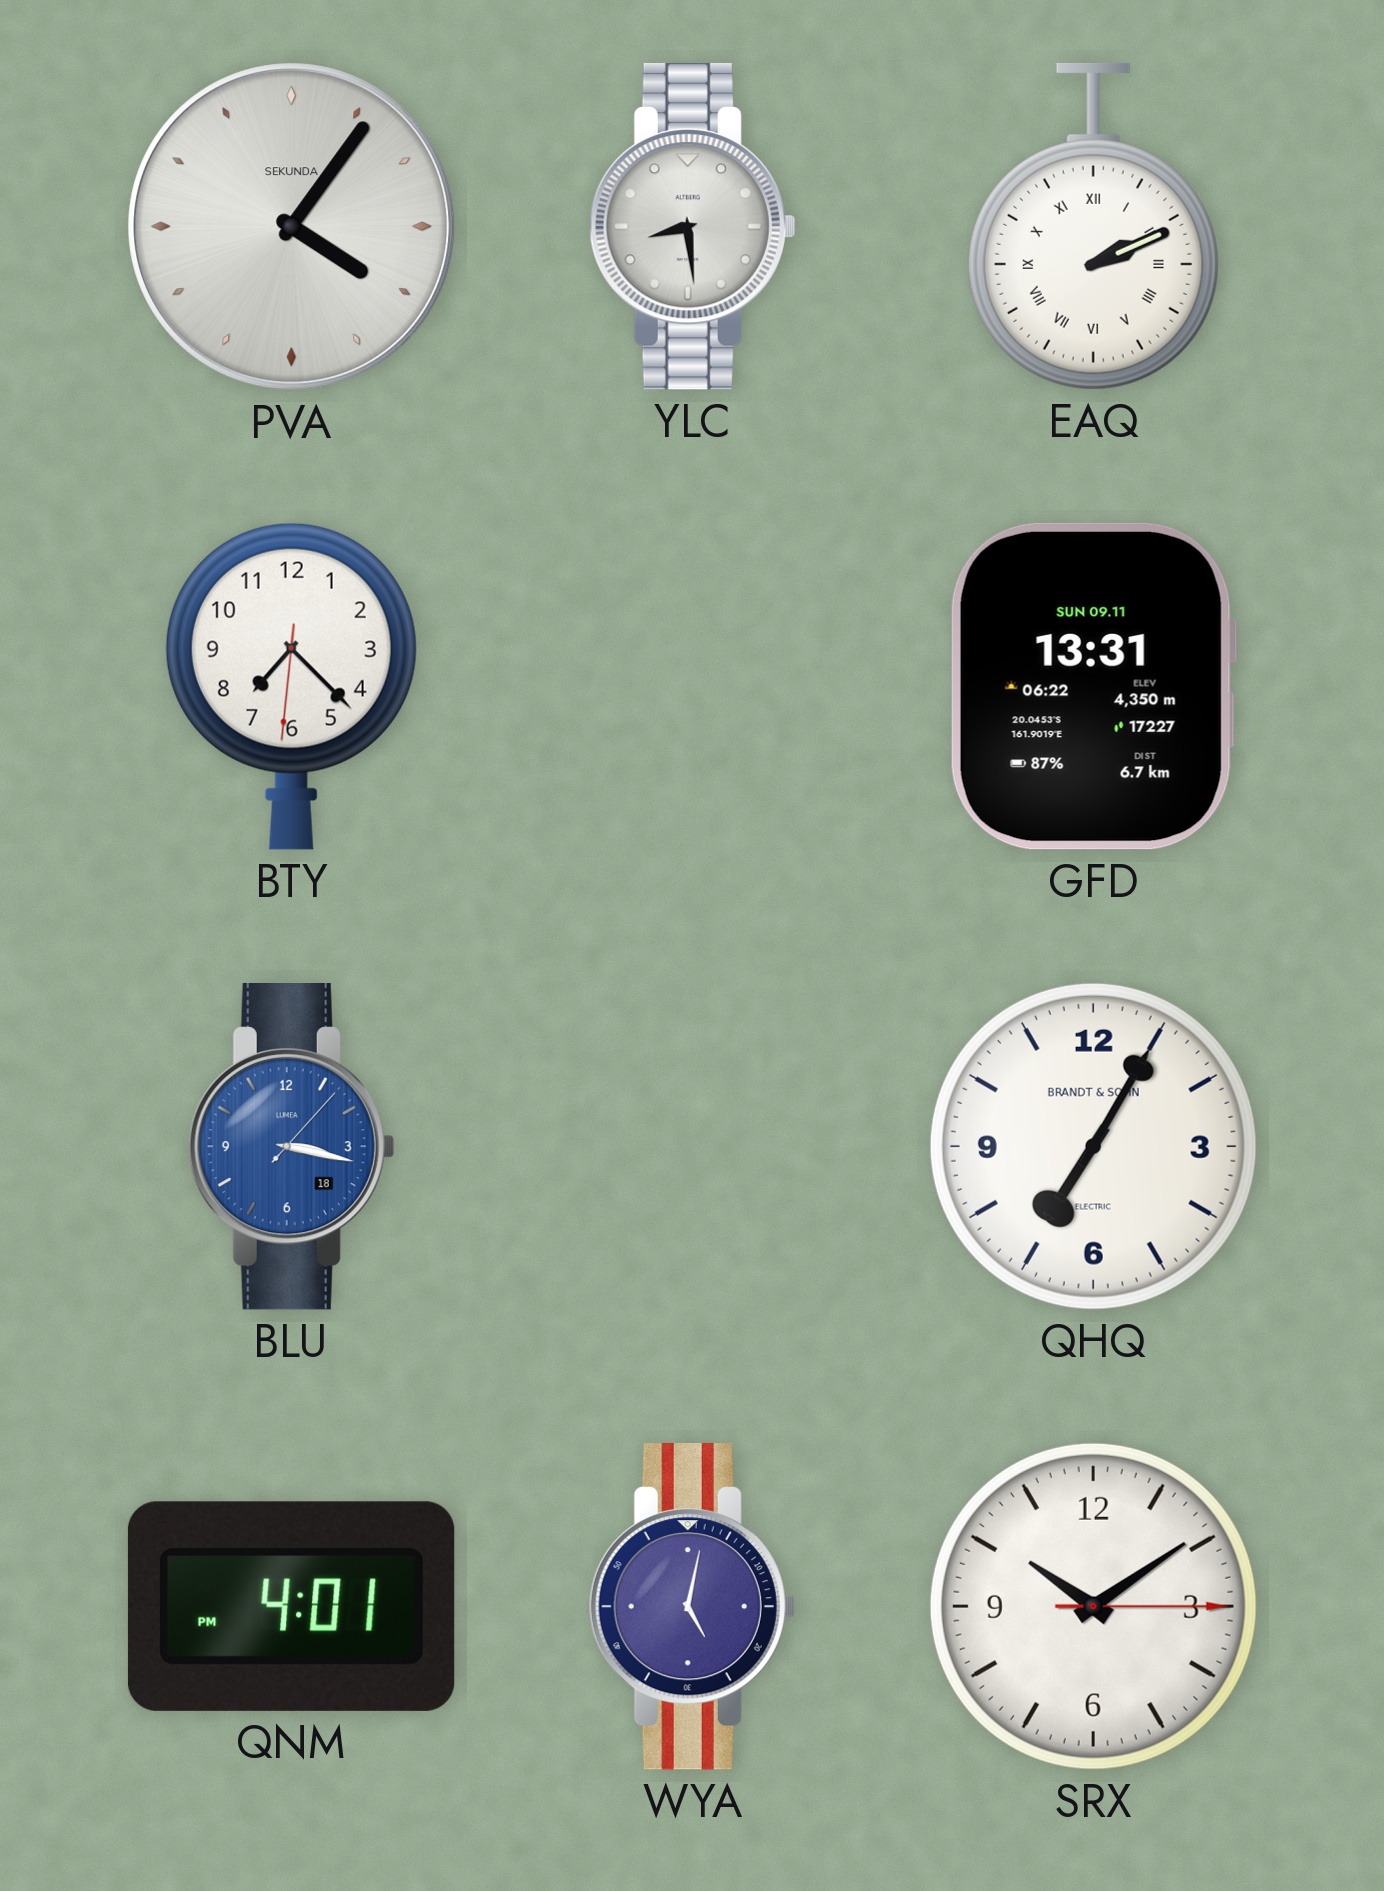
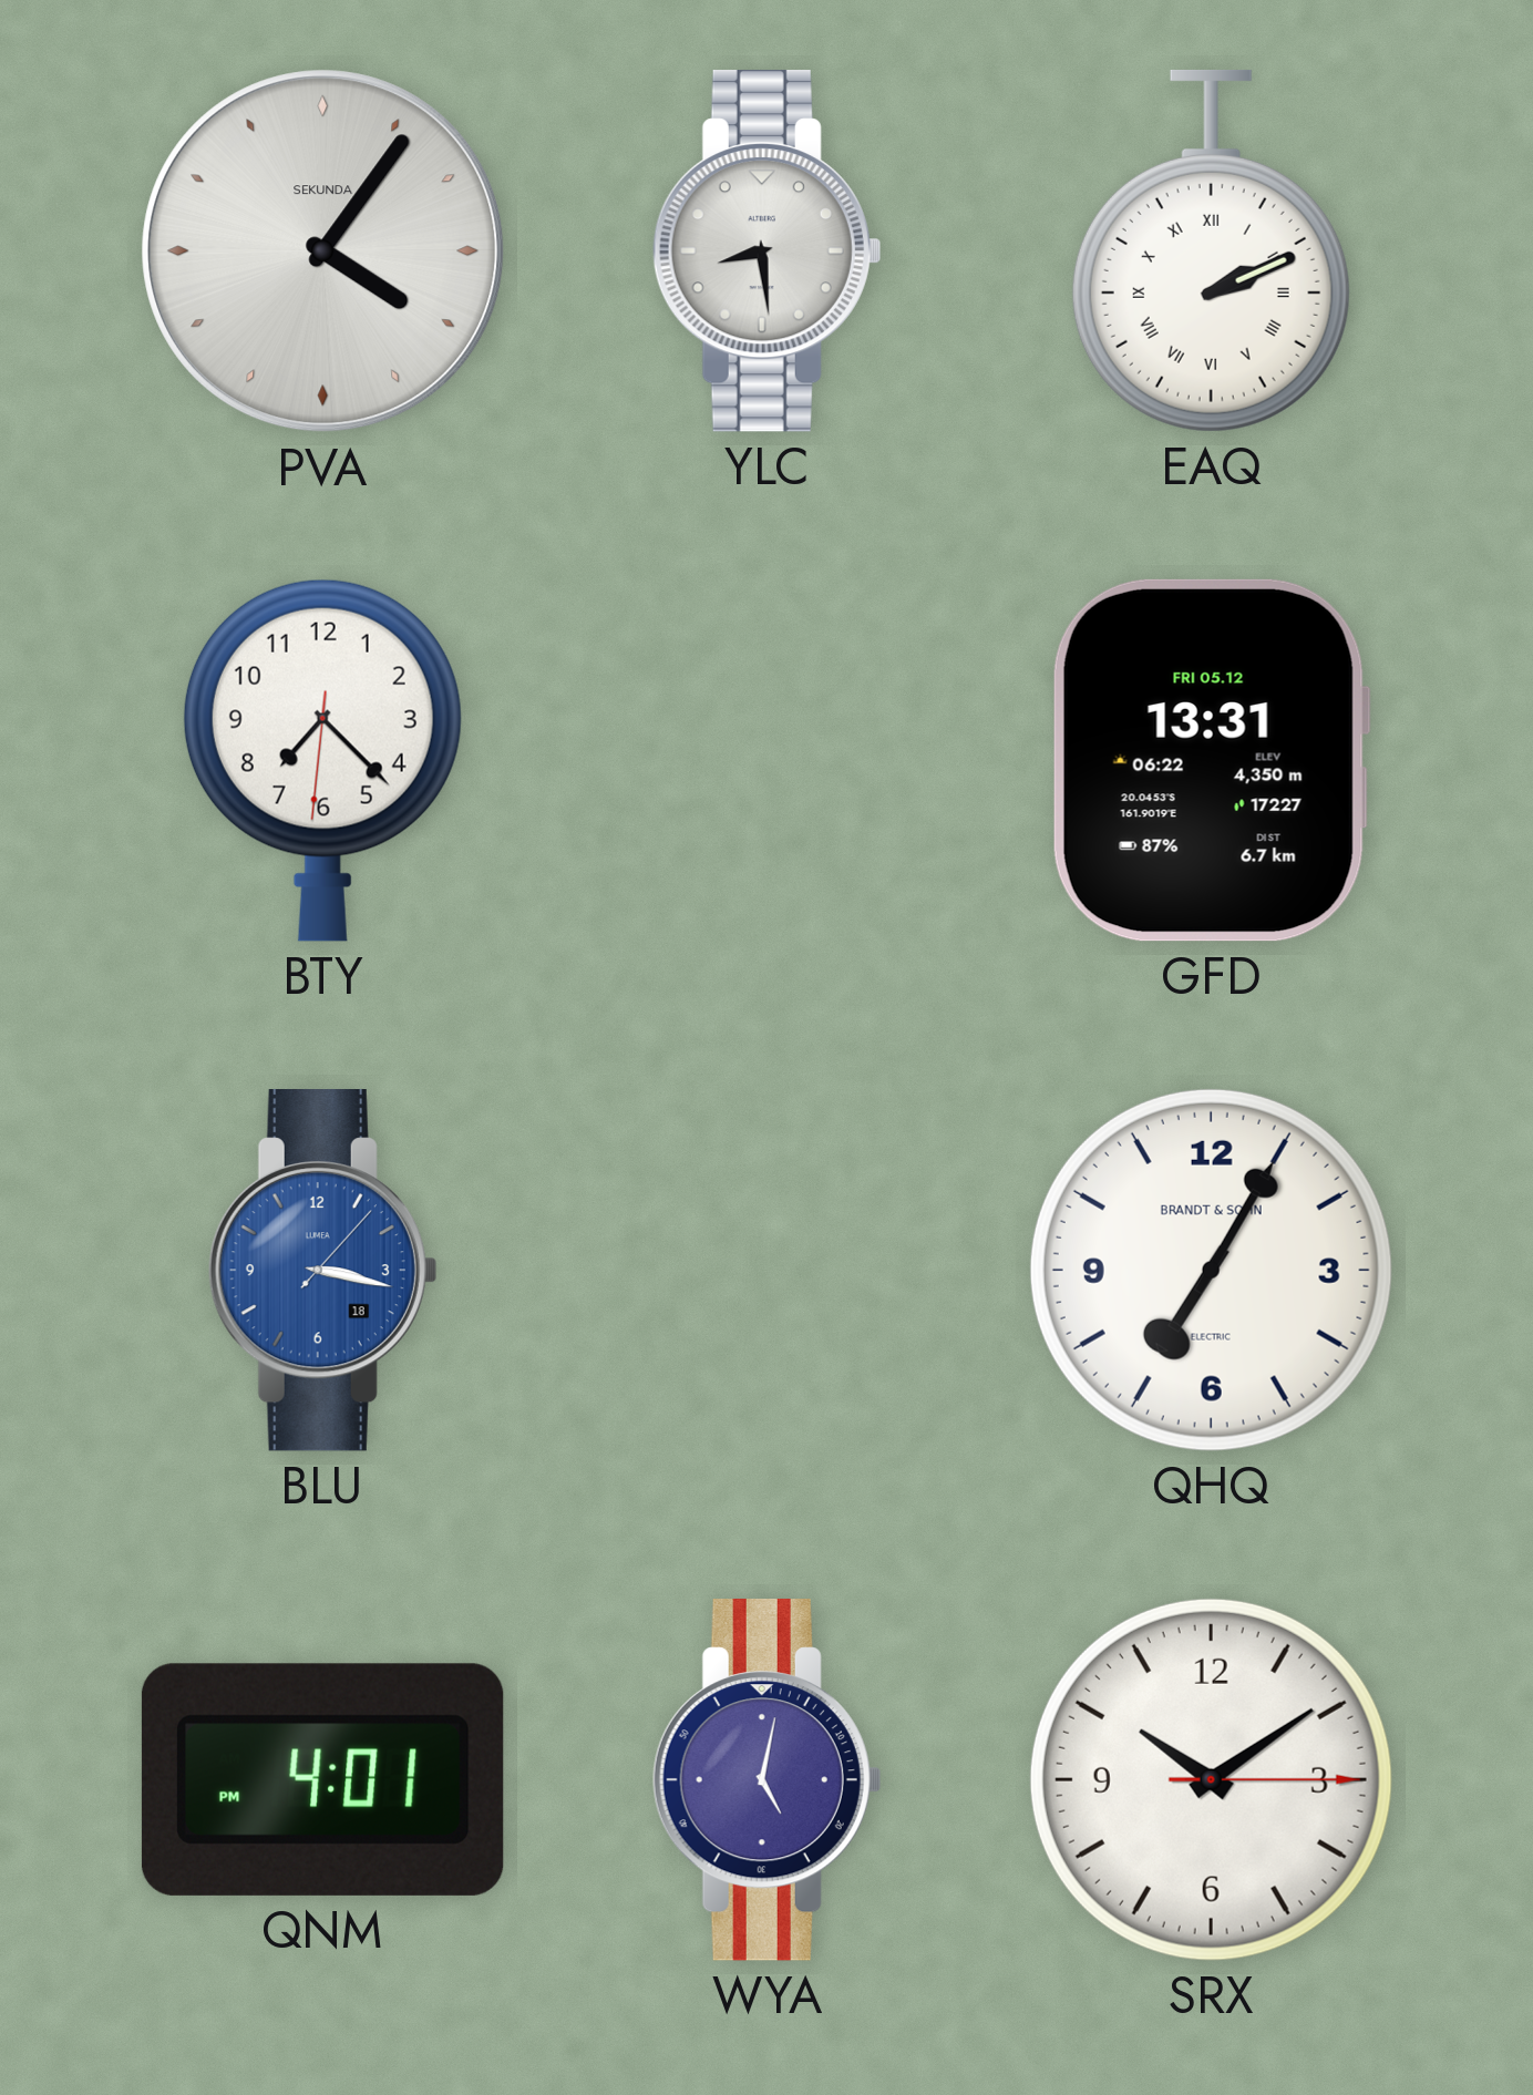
GFD date: SUN 09.11 -> FRI 05.12
